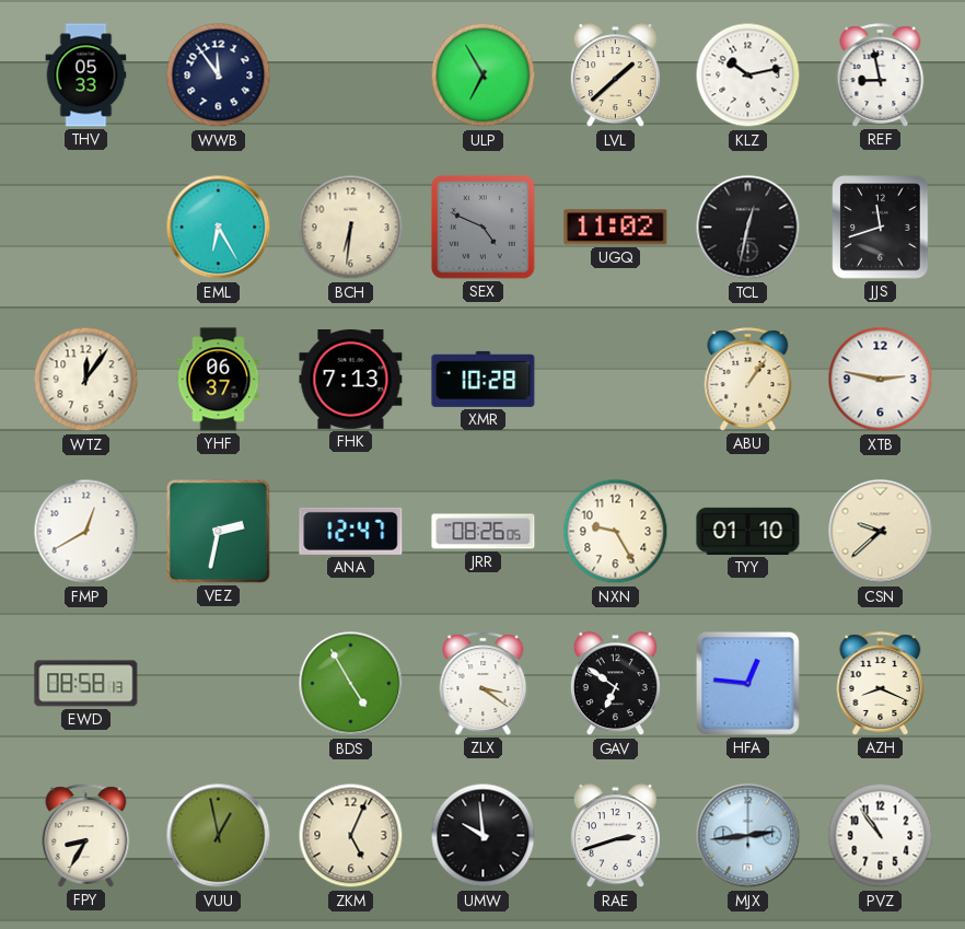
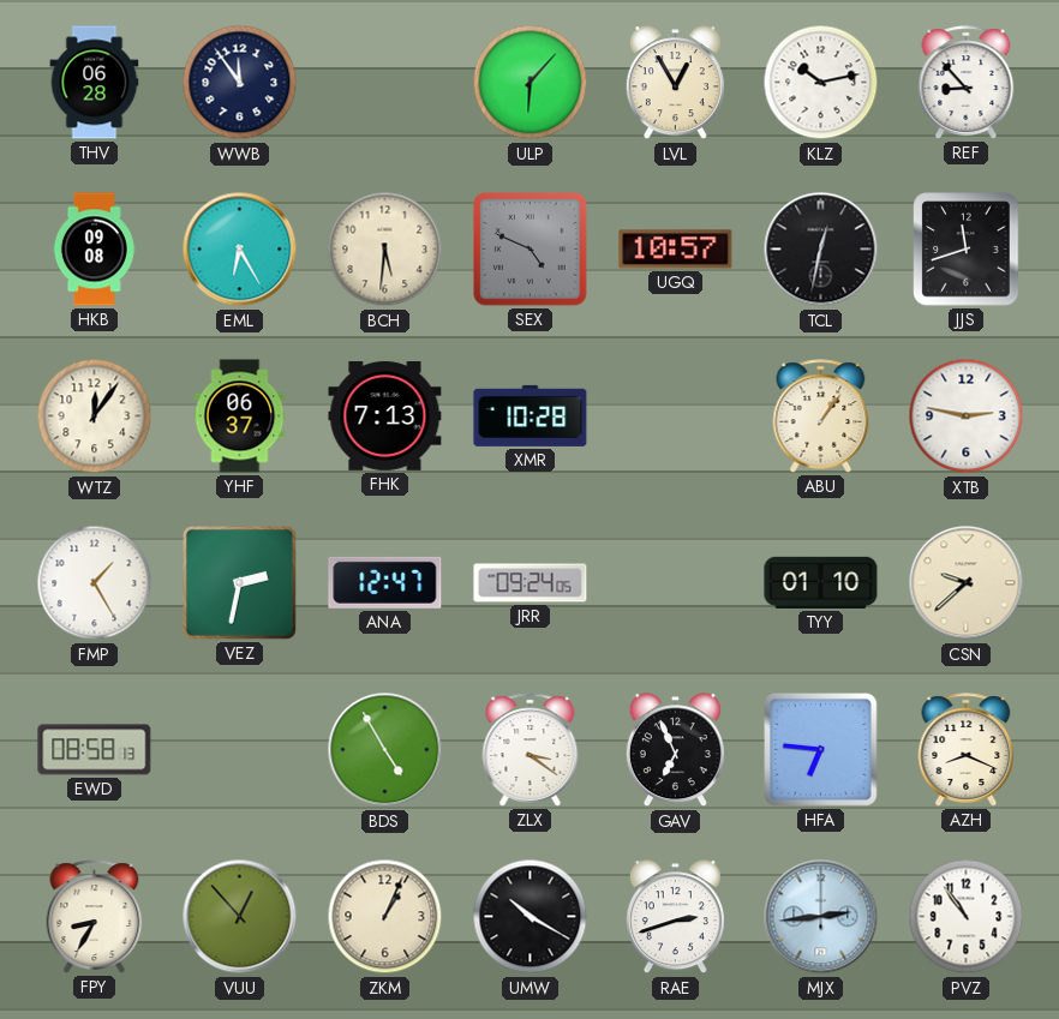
THV: 05:33 -> 06:28
ULP: 6:55 -> 6:07
LVL: 1:38 -> 12:55
REF: 8:58 -> 8:53
HKB: none -> 09:08
BCH: 6:31 -> 5:31
UGQ: 11:02 -> 10:57
FMP: 12:40 -> 1:25
JRR: 08:26 -> 09:24
NXN: 9:25 -> none
GAV: 6:51 -> 6:56
HFA: 12:46 -> 6:46
VUU: 12:58 -> 12:53
ZKM: 5:04 -> 1:04
UMW: 9:59 -> 10:20
